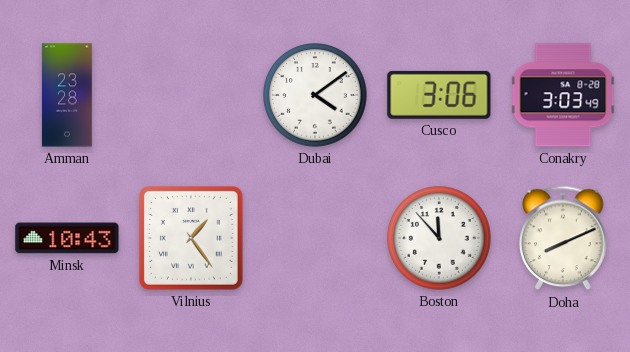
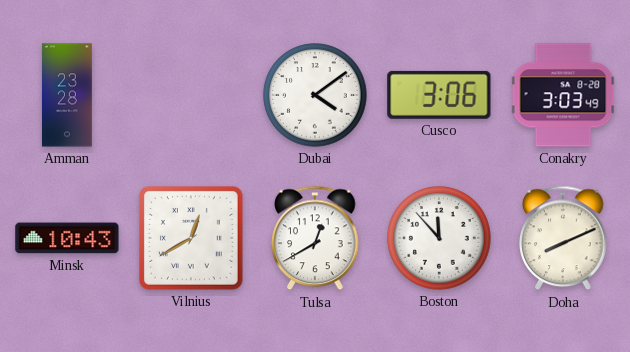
Vilnius: 1:24 -> 12:40
Tulsa: none -> 12:40
